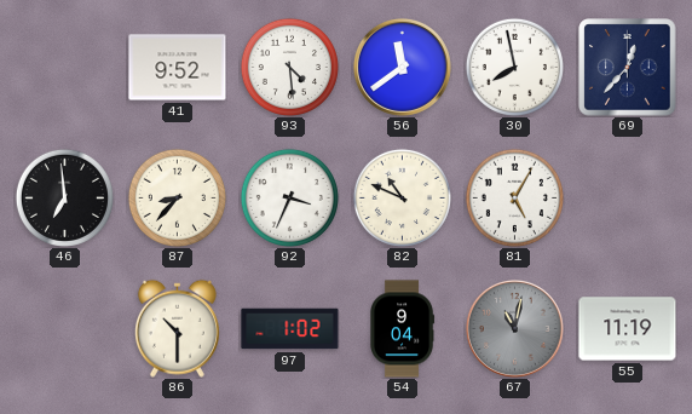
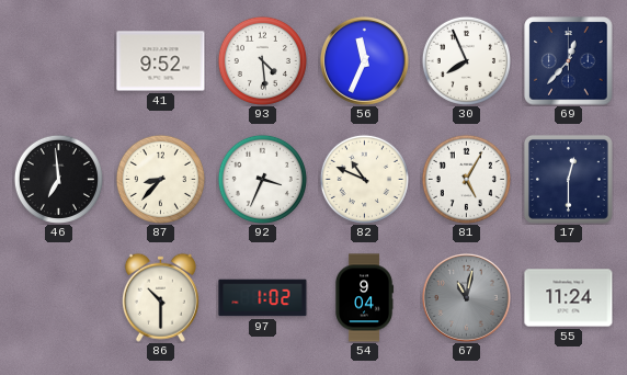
56: 11:39 -> 11:34
30: 7:58 -> 7:56
17: none -> 12:30
55: 11:19 -> 11:24
